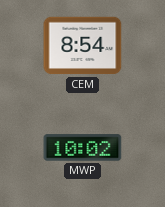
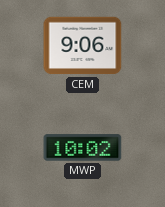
CEM: 8:54 -> 9:06
